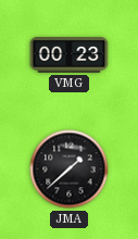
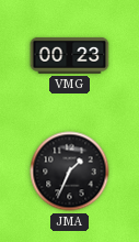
JMA: 1:38 -> 1:34
